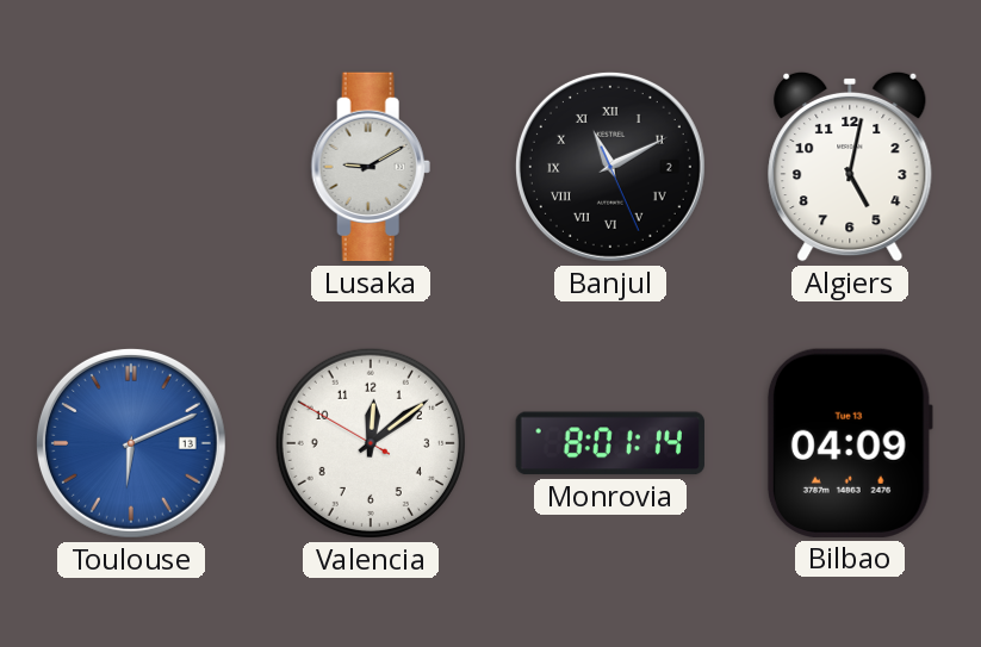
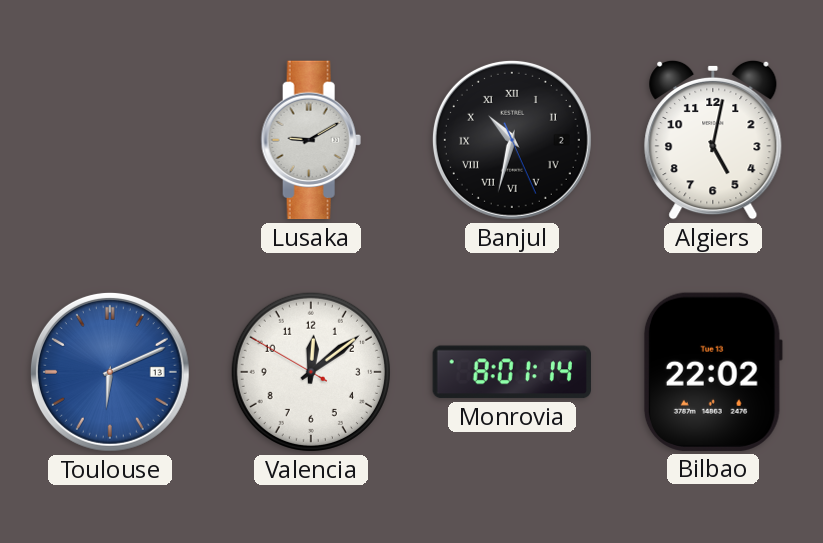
Banjul: 11:10 -> 10:32
Bilbao: 04:09 -> 22:02
